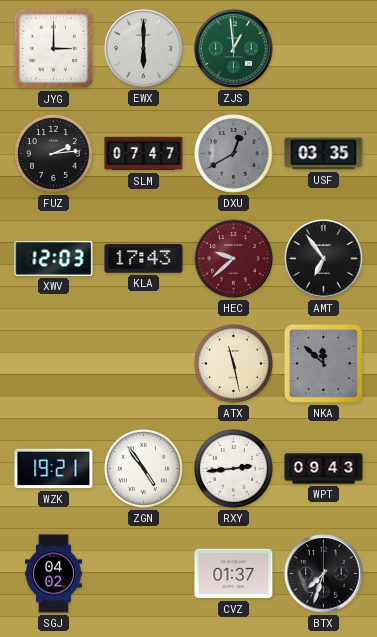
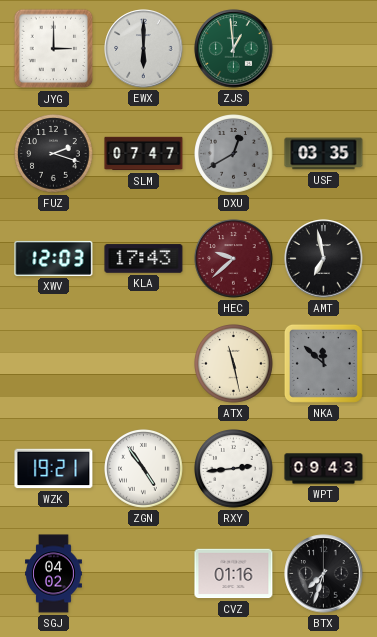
FUZ: 2:14 -> 2:18
AMT: 6:54 -> 6:58
CVZ: 01:37 -> 01:16
